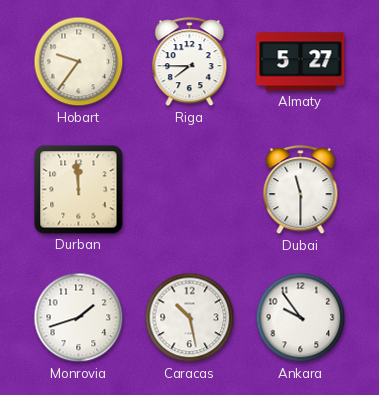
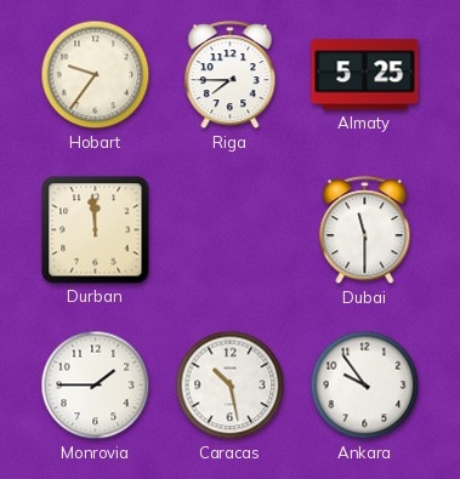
Almaty: 5:27 -> 5:25
Monrovia: 1:42 -> 1:45
